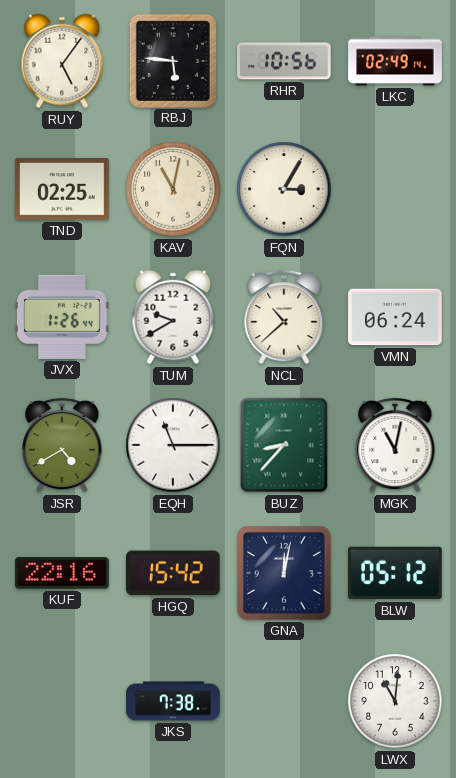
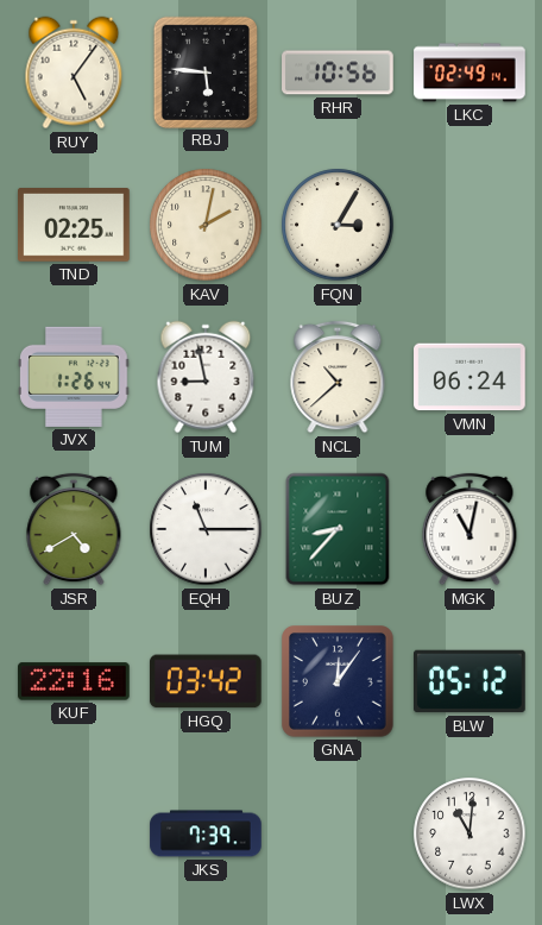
KAV: 11:02 -> 2:02
TUM: 9:40 -> 8:58
HGQ: 15:42 -> 03:42
GNA: 12:02 -> 12:06
JKS: 7:38 -> 7:39
